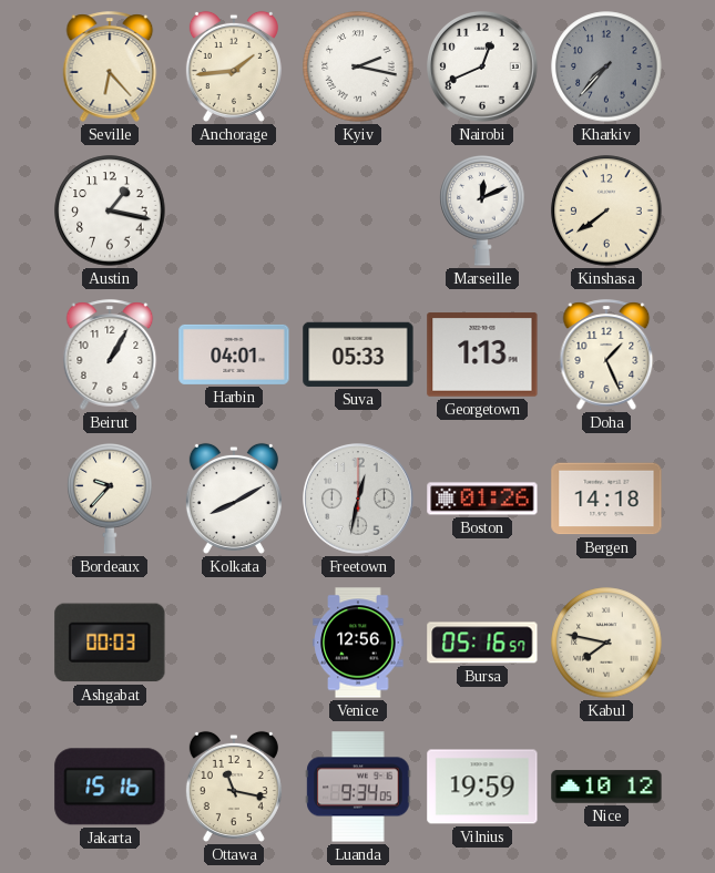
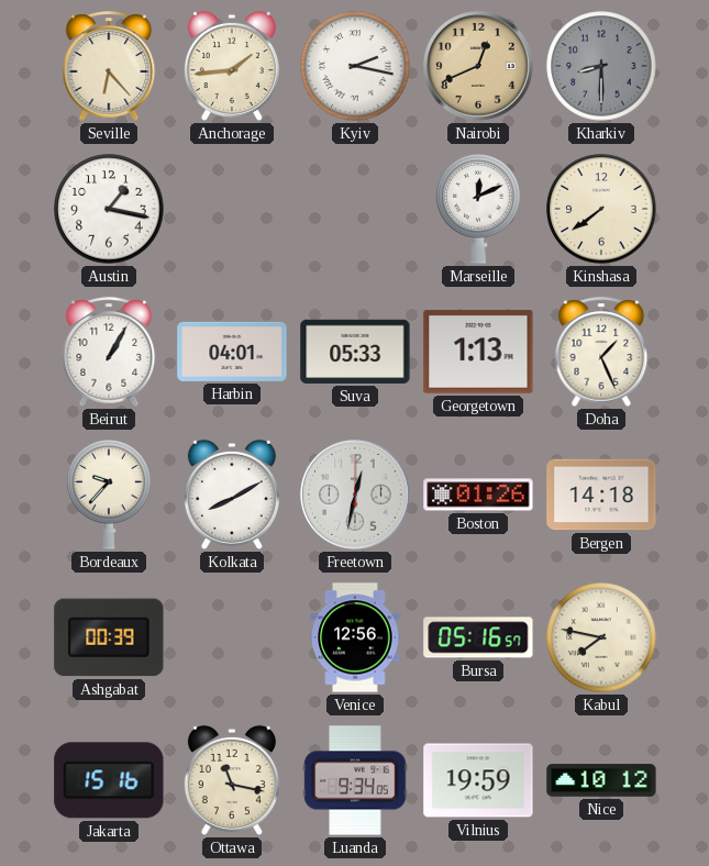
Nairobi dial: white -> champagne
Kharkiv: 7:37 -> 8:30
Ashgabat: 00:03 -> 00:39
